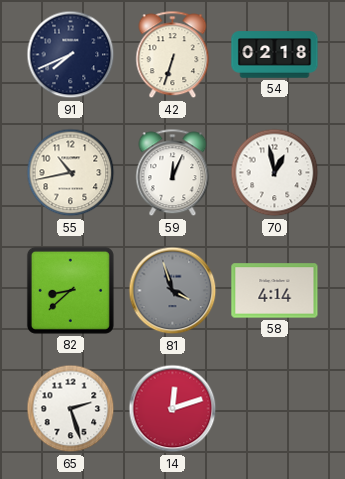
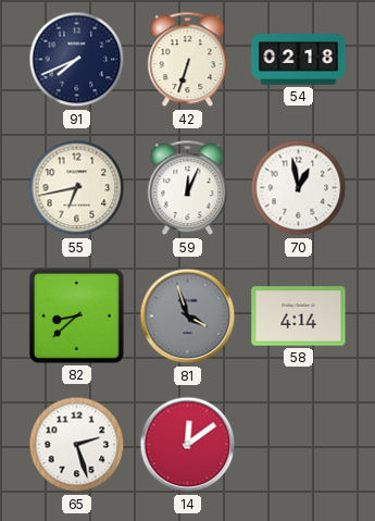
55: 10:43 -> 6:43
14: 12:12 -> 12:09
